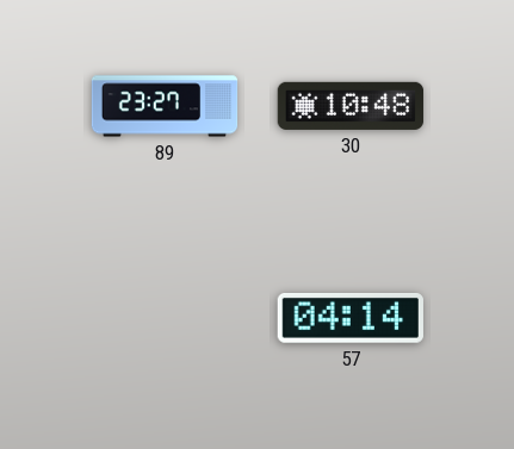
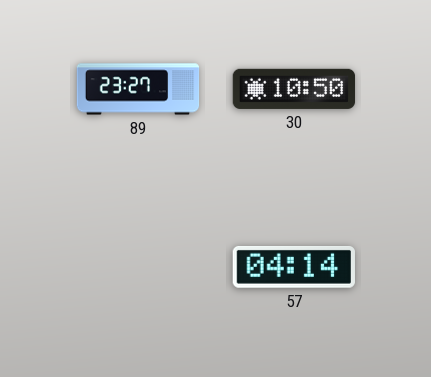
30: 10:48 -> 10:50
